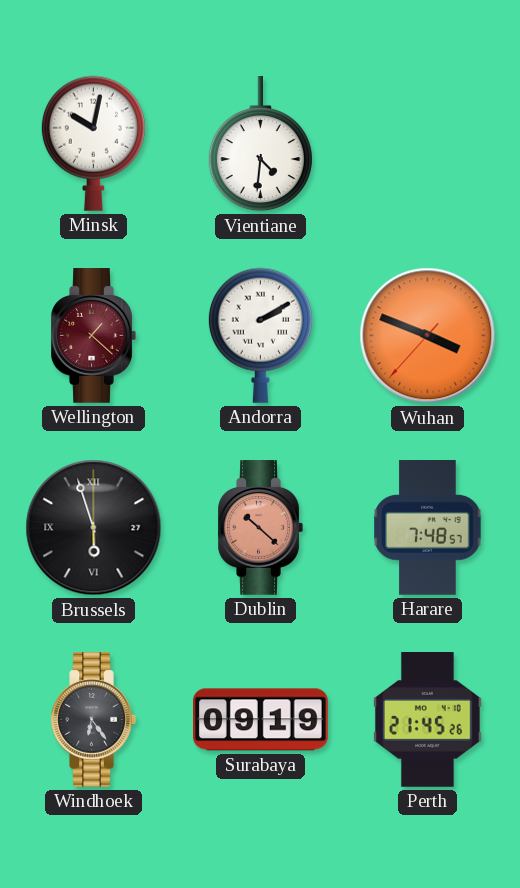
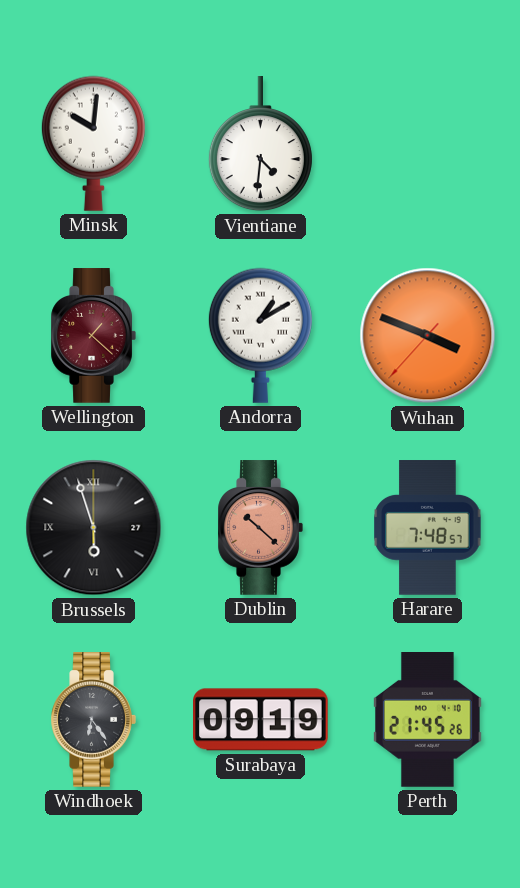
Minsk: 10:02 -> 10:01
Andorra: 2:10 -> 1:10
